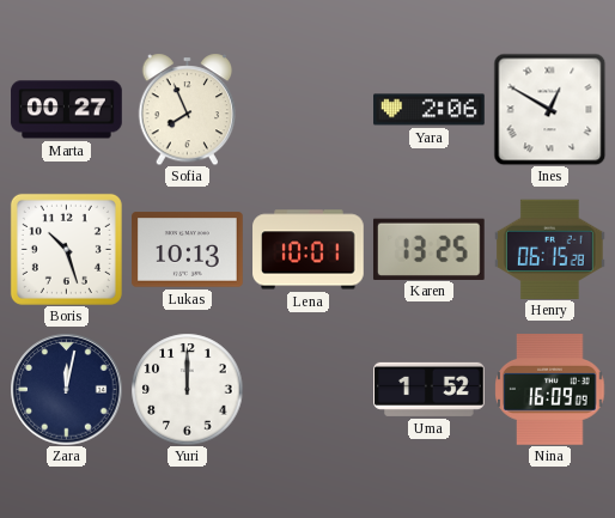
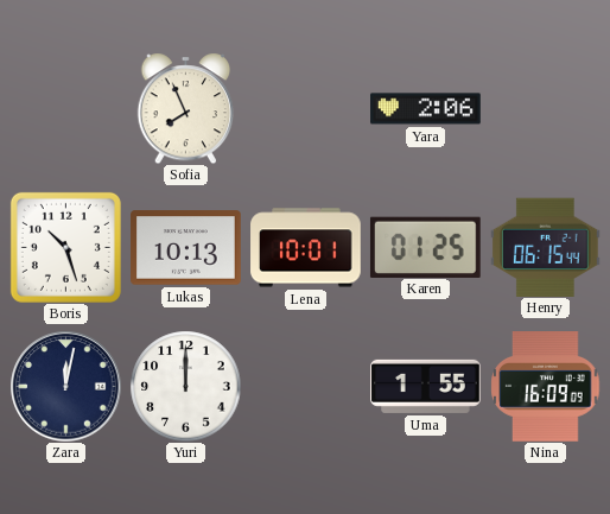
Marta: 00:27 -> none
Ines: 12:50 -> none
Karen: 13:25 -> 01:25
Henry: 06:15:28 -> 06:15:44
Uma: 1:52 -> 1:55
